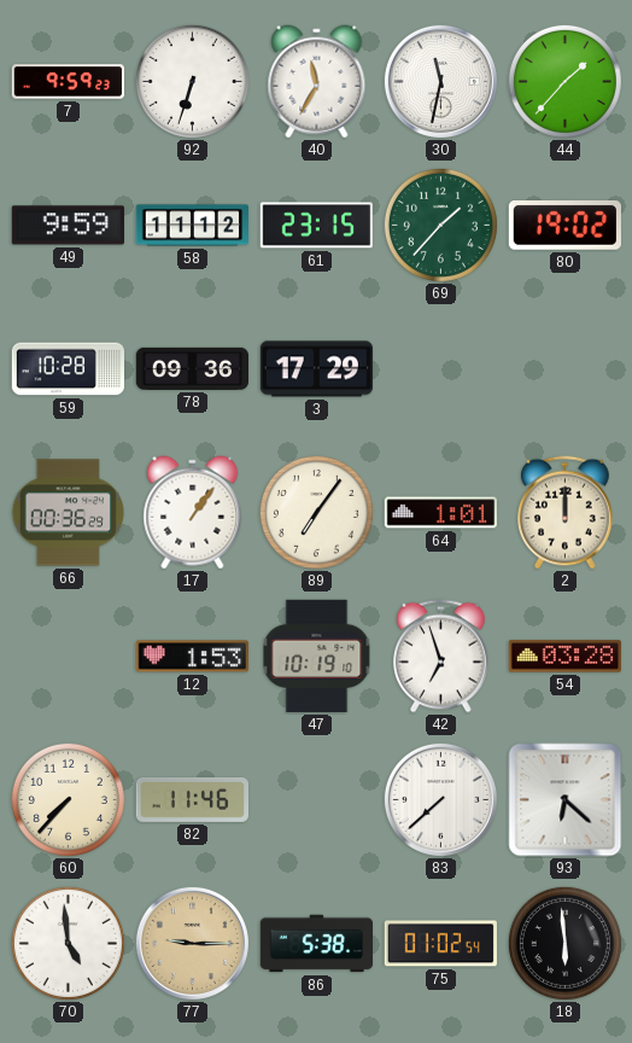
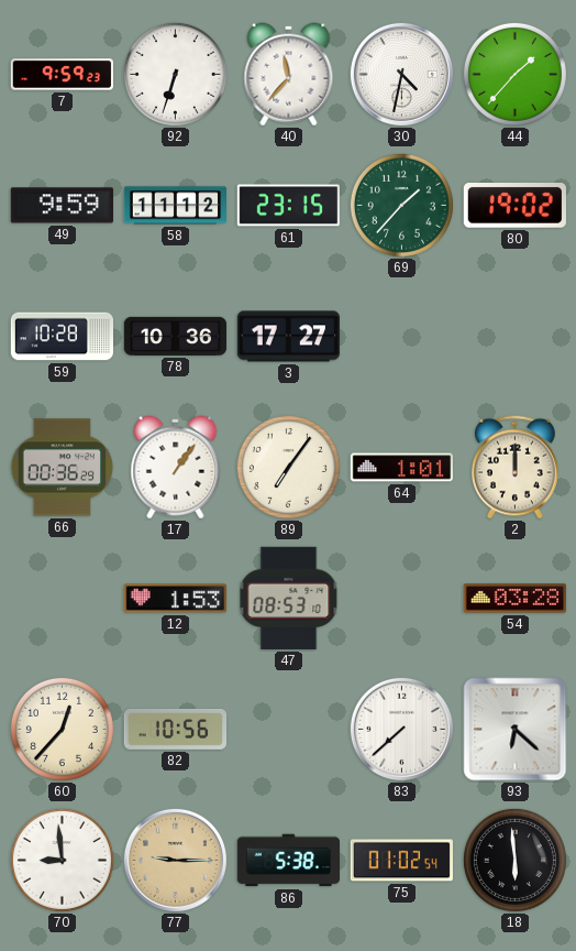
40: 11:35 -> 11:37
30: 11:32 -> 4:32
78: 09:36 -> 10:36
3: 17:29 -> 17:27
47: 10:19 -> 08:53
42: 6:57 -> none
60: 7:37 -> 12:37
82: 11:46 -> 10:56
70: 4:59 -> 8:59
